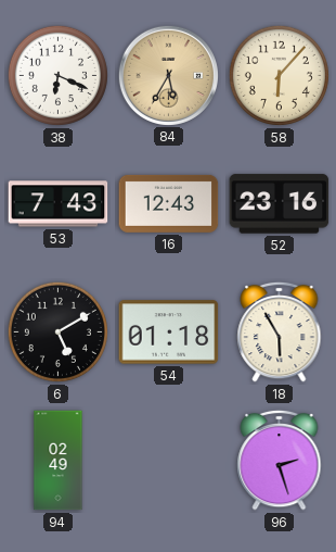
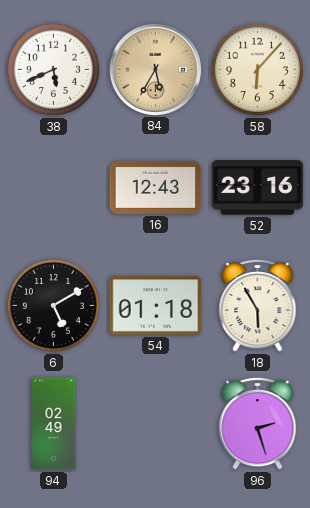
38: 6:19 -> 5:41
53: 7:43 -> none
